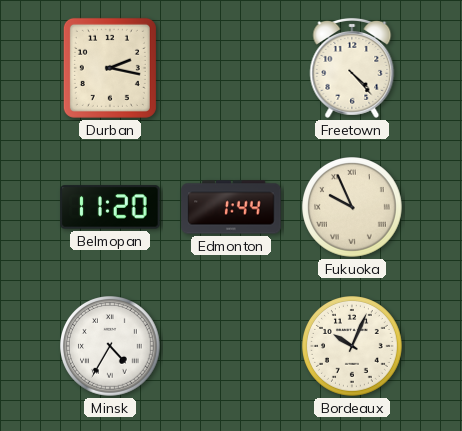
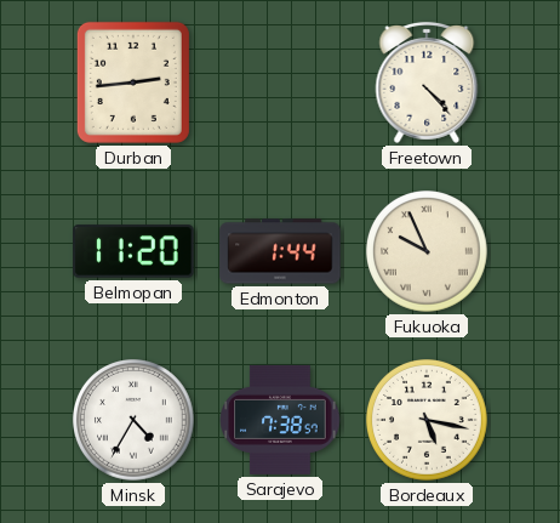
Durban: 2:17 -> 2:44
Sarajevo: none -> 7:38
Bordeaux: 10:04 -> 5:17
